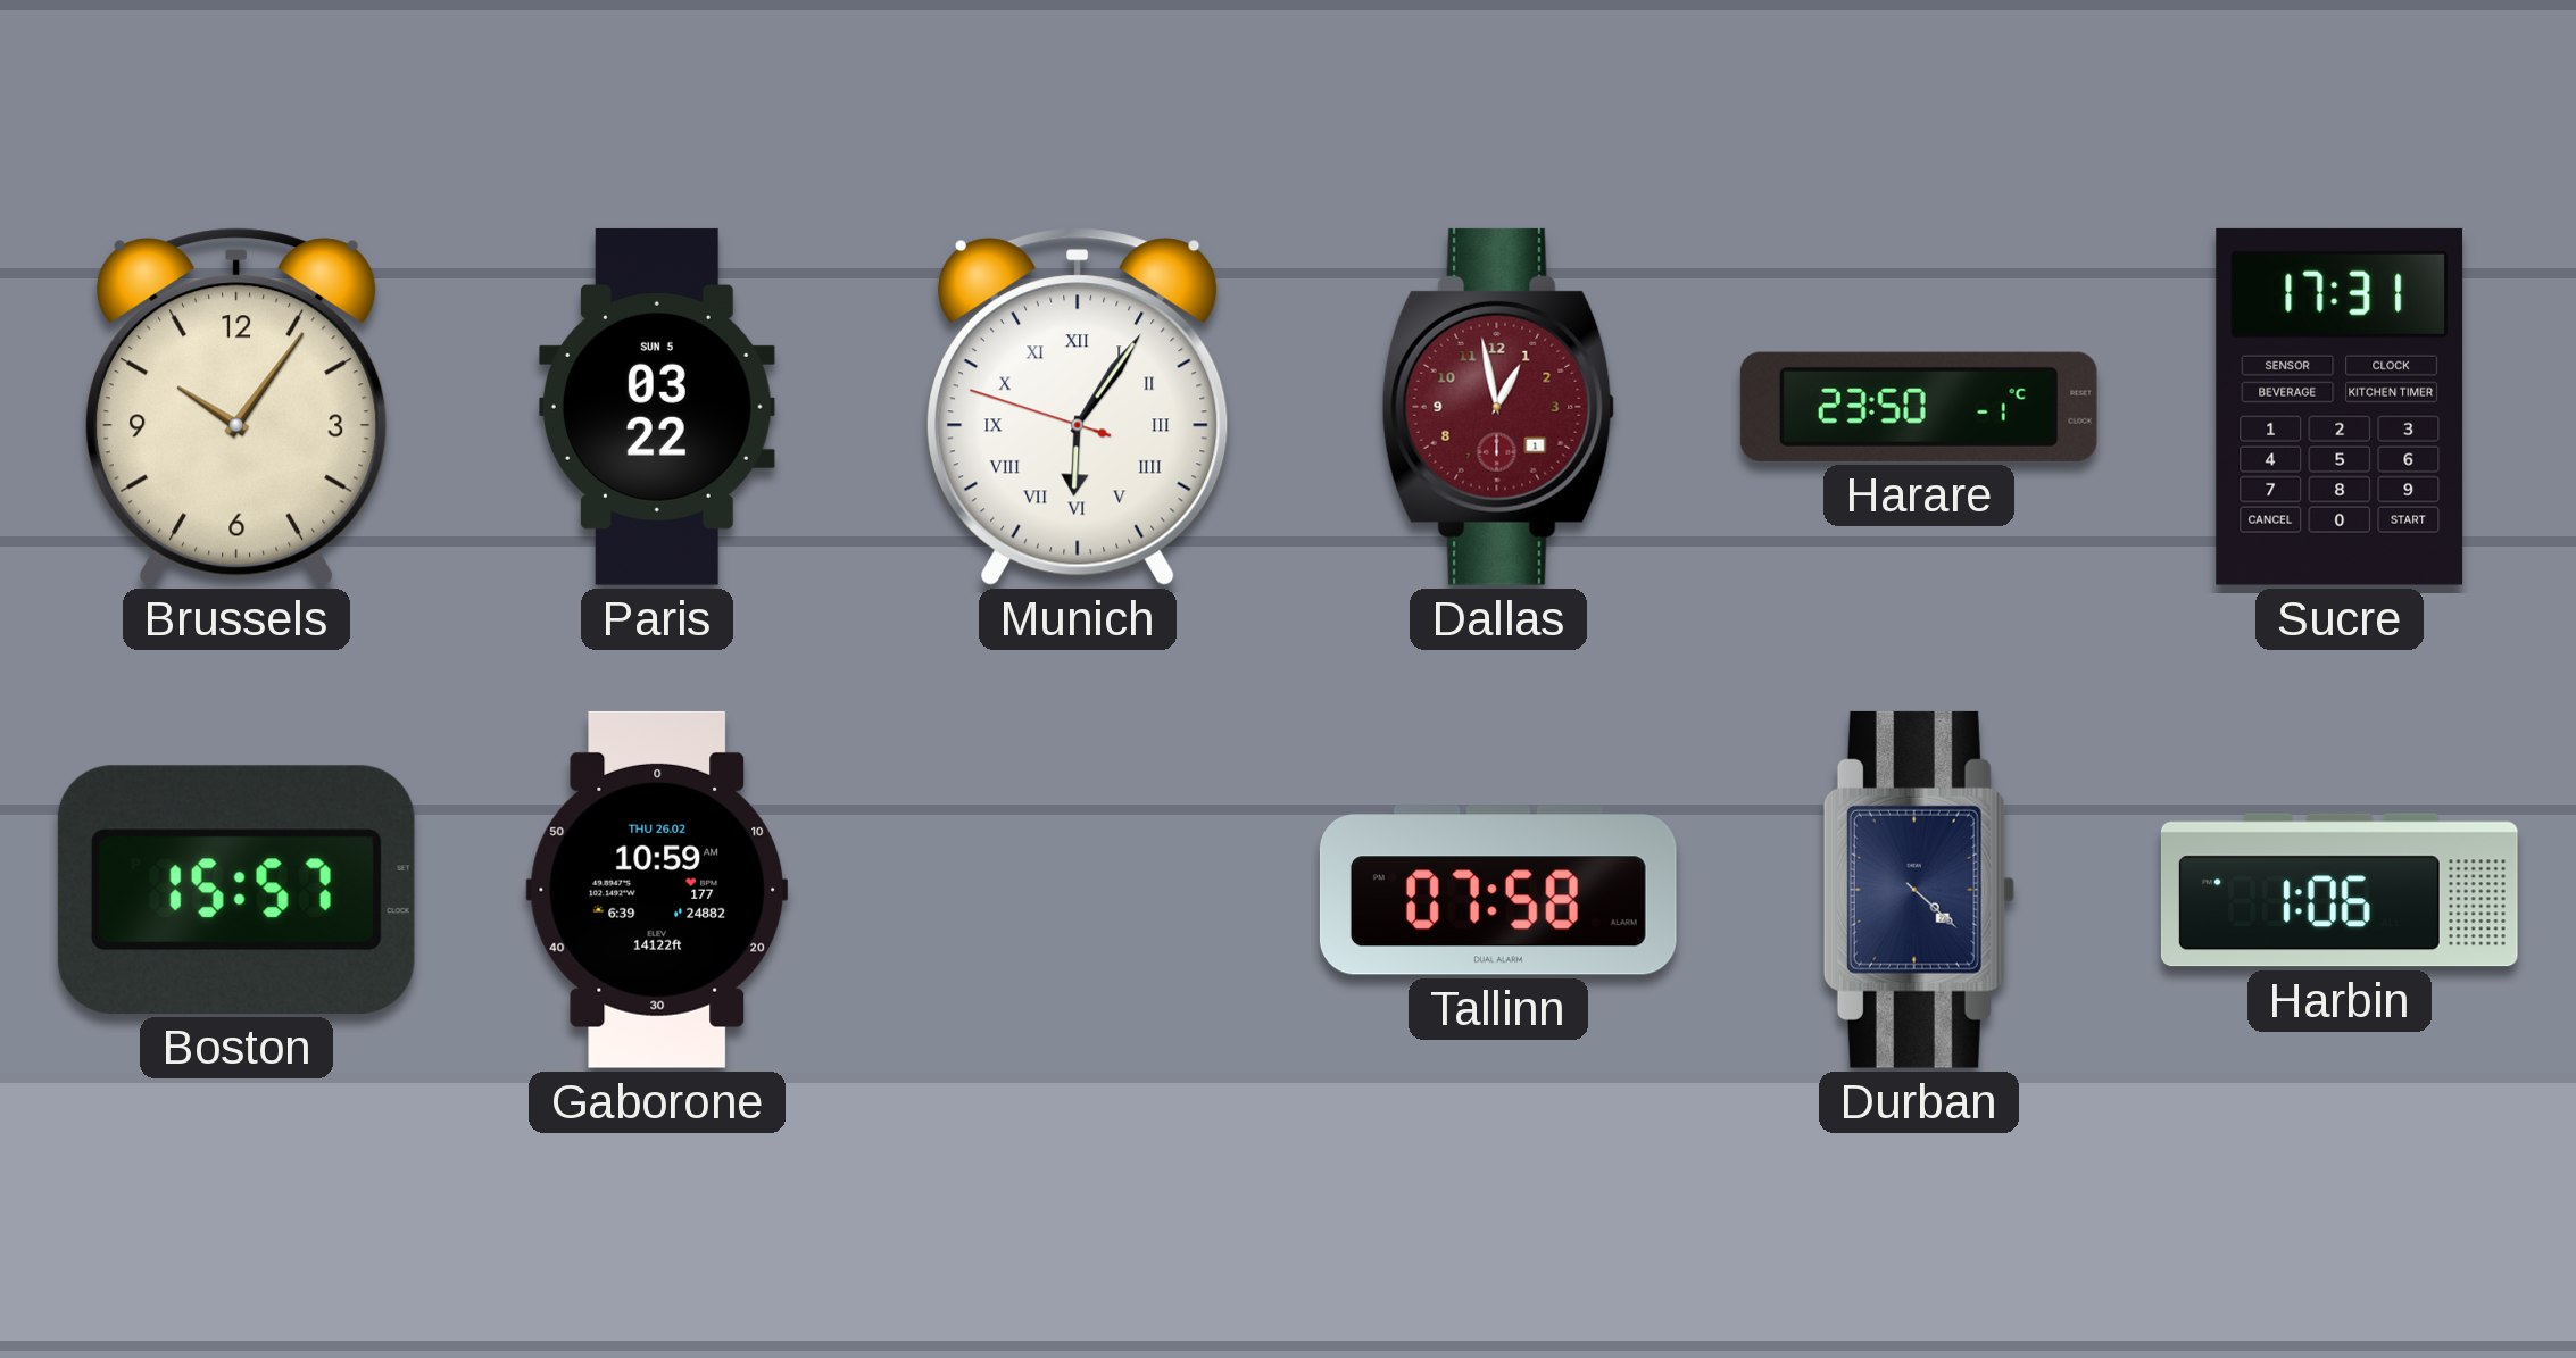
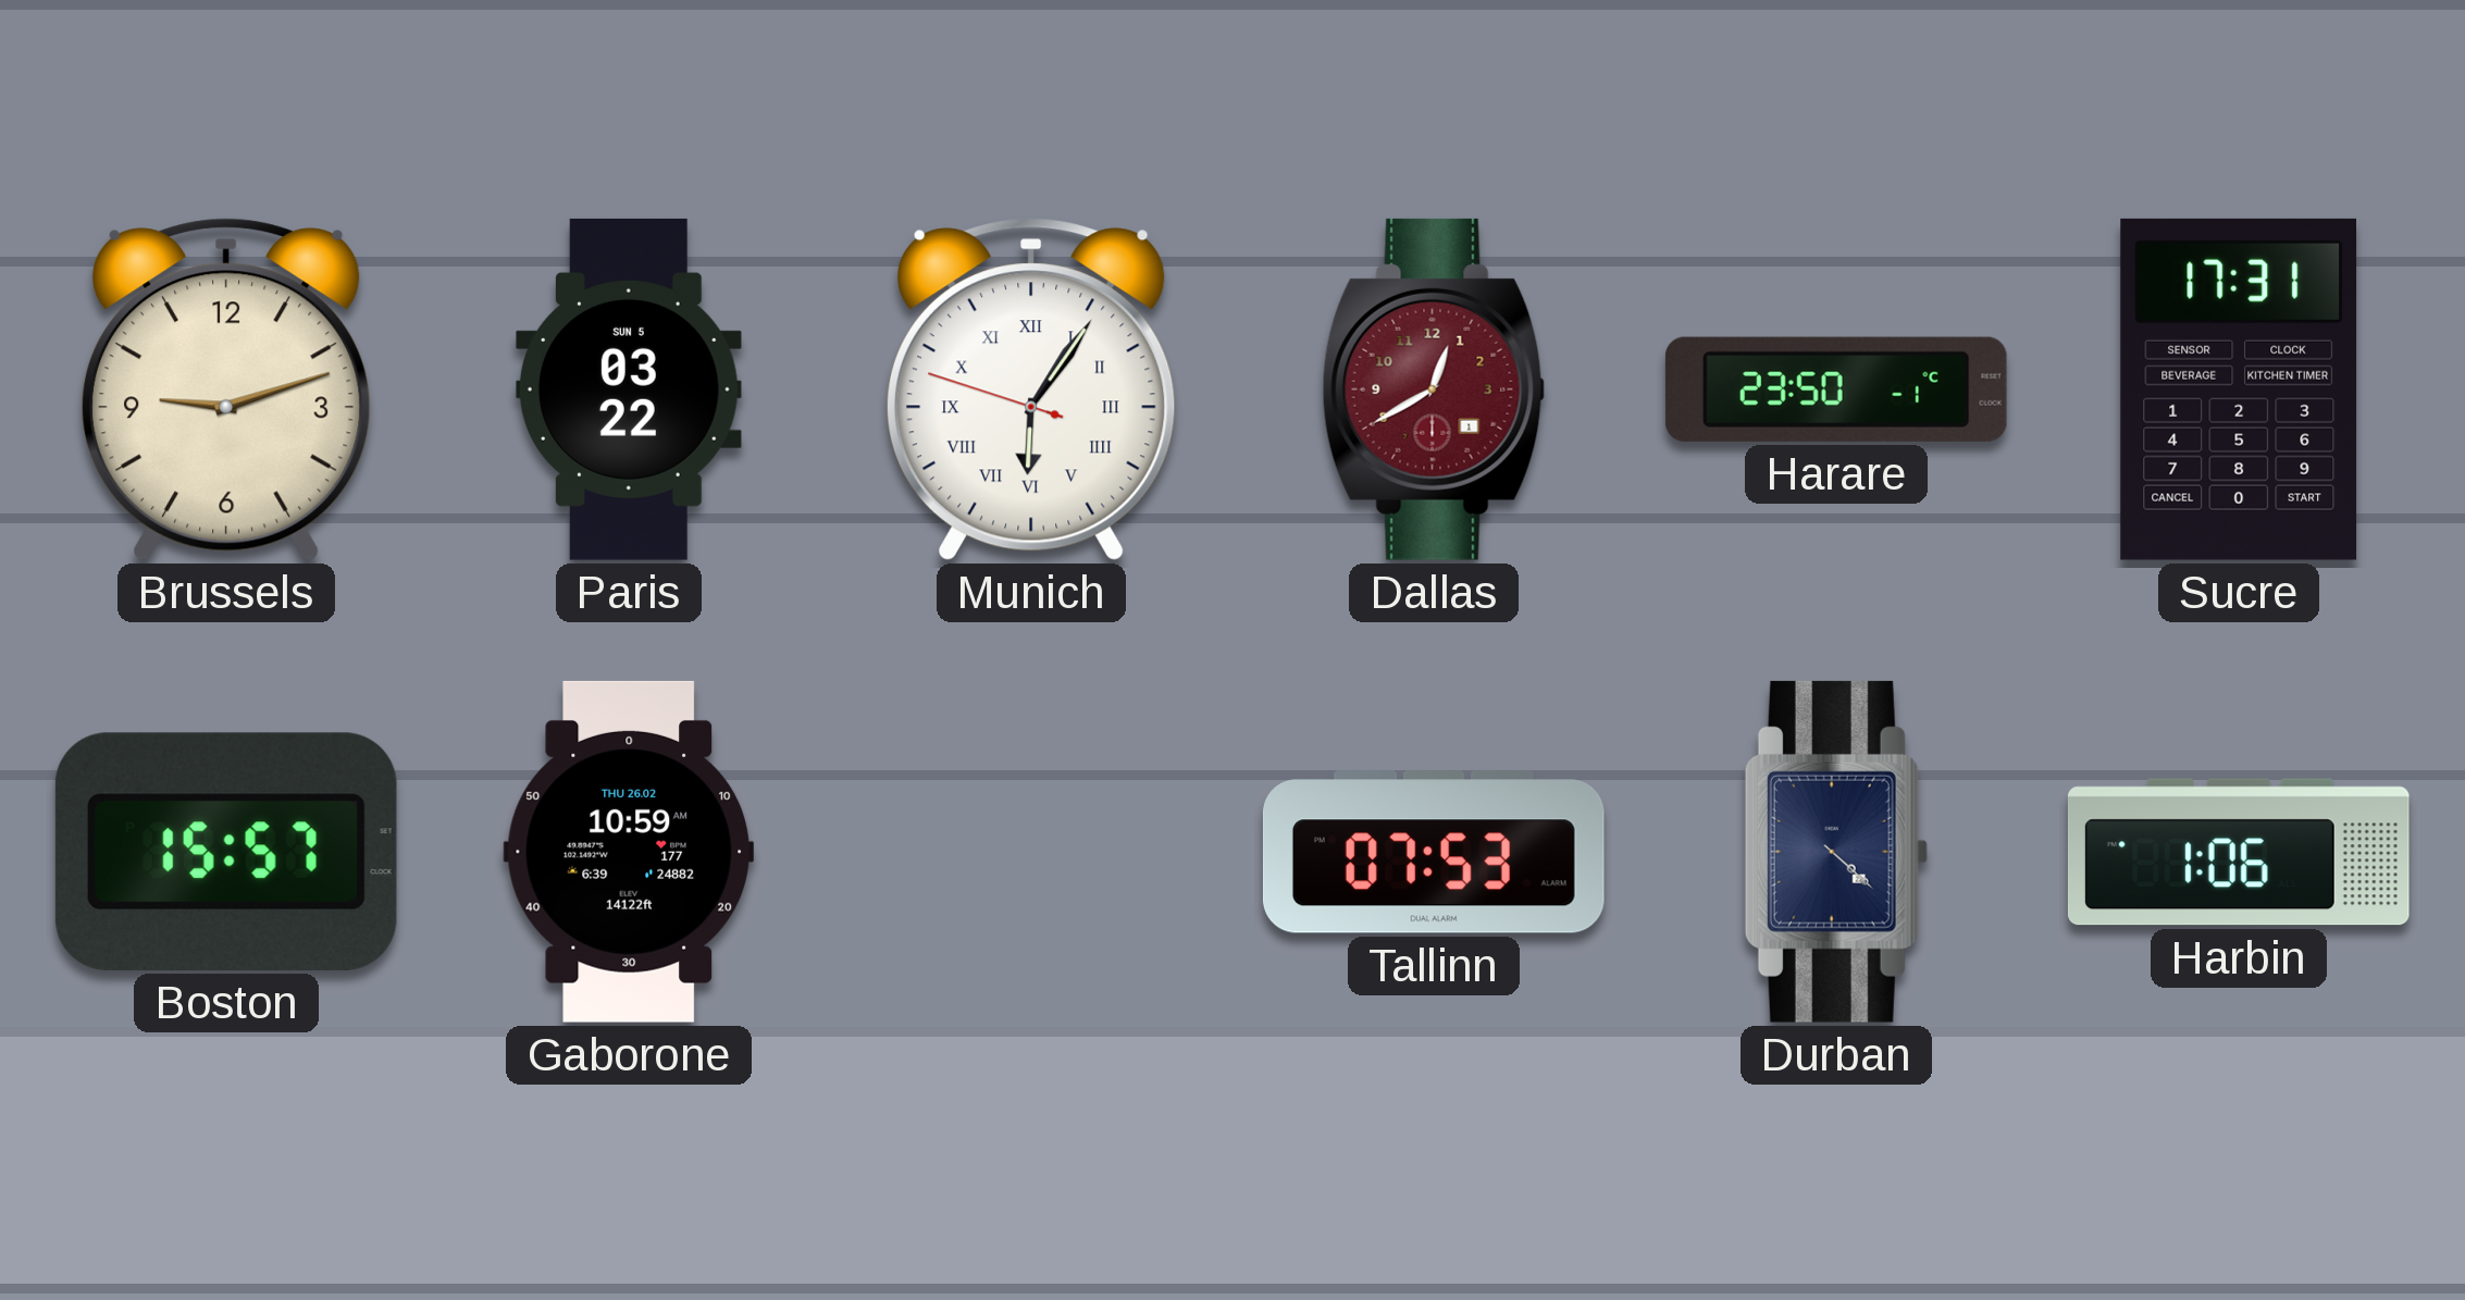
Brussels: 10:06 -> 9:12
Dallas: 12:58 -> 12:40
Tallinn: 07:58 -> 07:53
